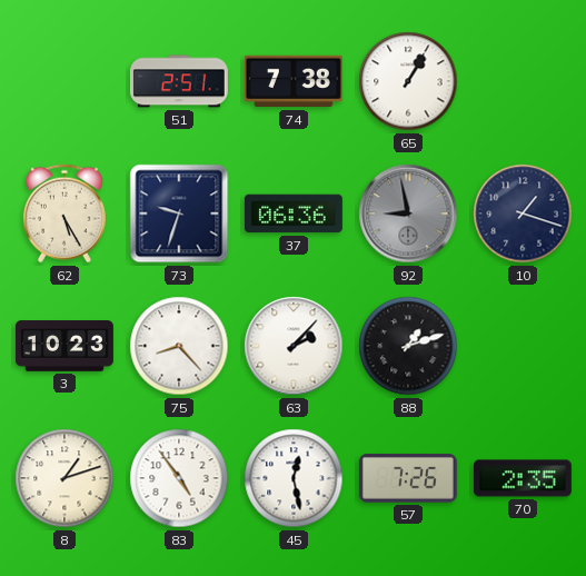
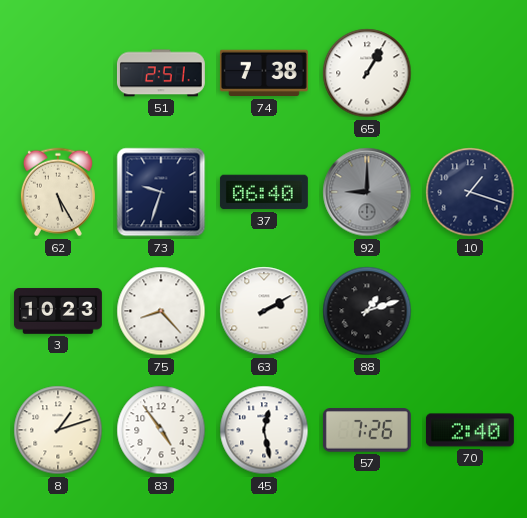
37: 06:36 -> 06:40
92: 8:58 -> 9:00
63: 2:07 -> 2:10
70: 2:35 -> 2:40
